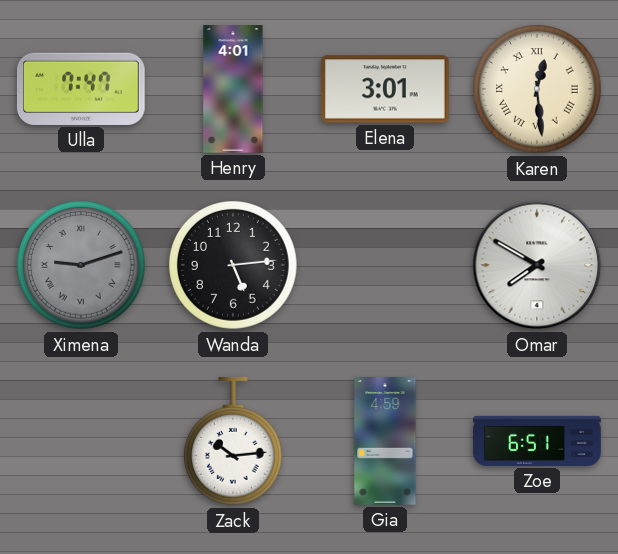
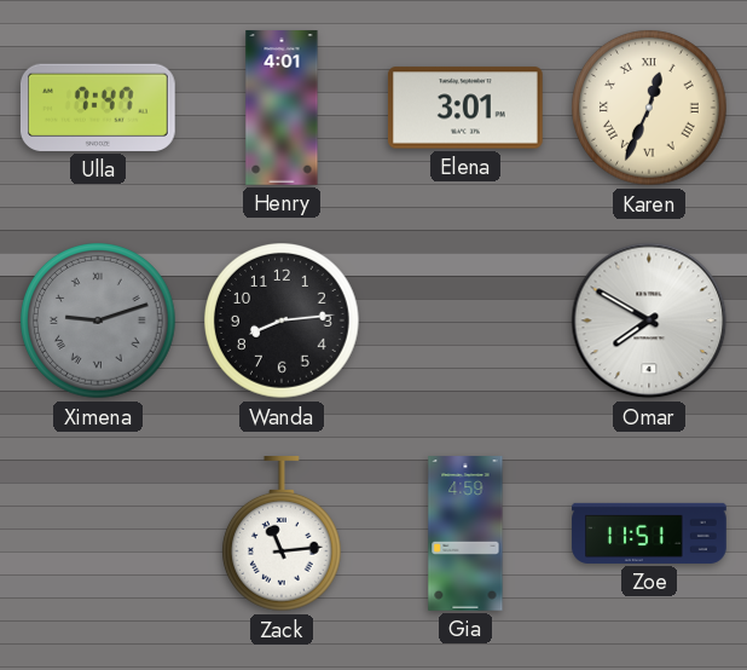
Karen: 12:29 -> 12:34
Wanda: 5:14 -> 8:14
Zack: 10:14 -> 11:14
Zoe: 6:51 -> 11:51
